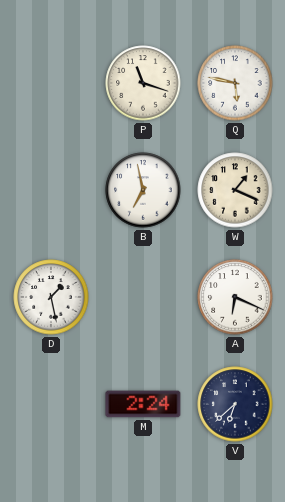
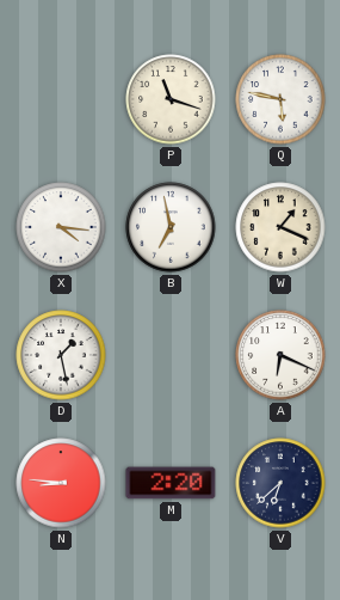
X: none -> 4:16
N: none -> 8:46
M: 2:24 -> 2:20
